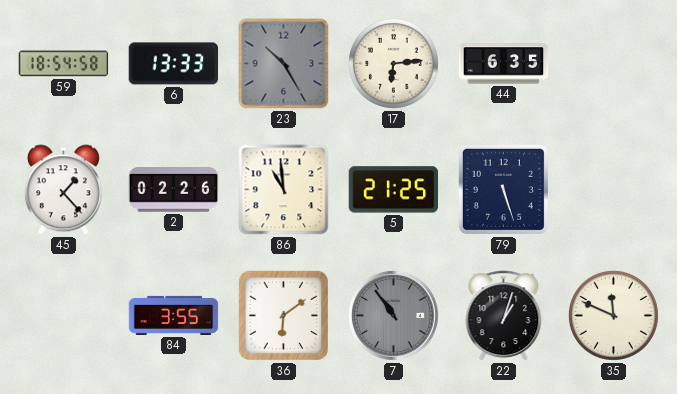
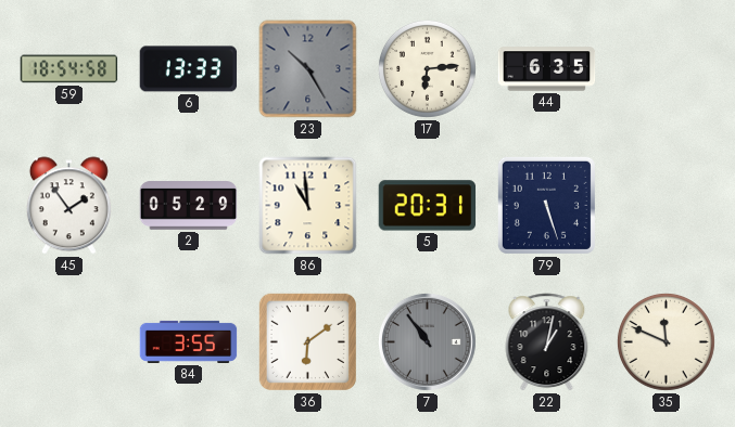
45: 1:23 -> 1:54
2: 02:26 -> 05:29
5: 21:25 -> 20:31
22: 1:03 -> 1:02
